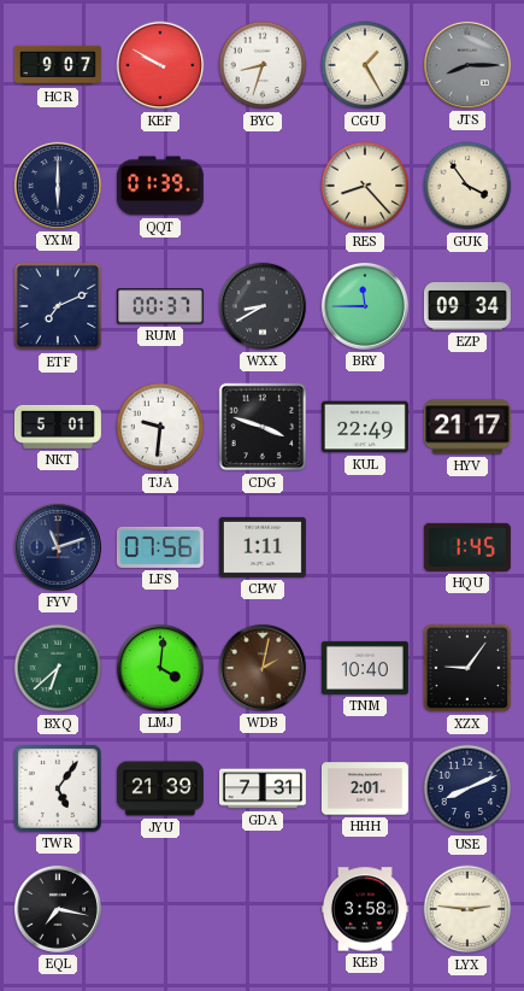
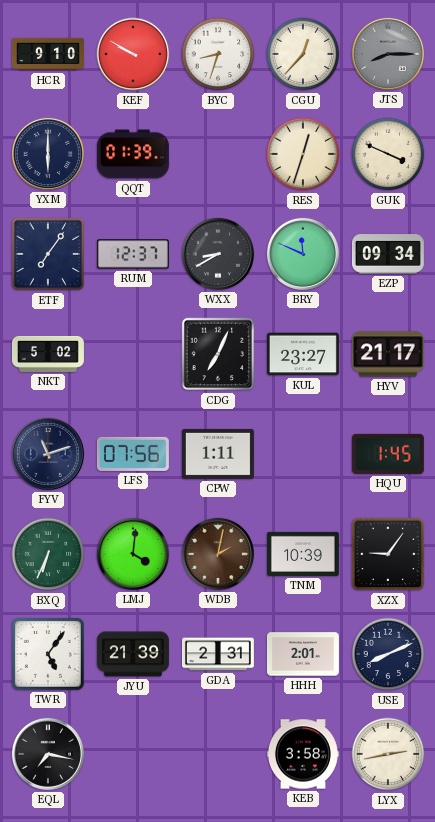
HCR: 9:07 -> 9:10
CGU: 1:25 -> 12:37
RES: 8:23 -> 12:33
GUK: 3:54 -> 3:49
ETF: 7:11 -> 7:06
RUM: 00:37 -> 12:37
BRY: 11:45 -> 11:49
NKT: 5:01 -> 5:02
TJA: 9:31 -> none
CDG: 3:48 -> 7:04
KUL: 22:49 -> 23:27
BXQ: 6:38 -> 6:34
TNM: 10:40 -> 10:39
GDA: 7:31 -> 2:31
LYX: 2:46 -> 2:43
